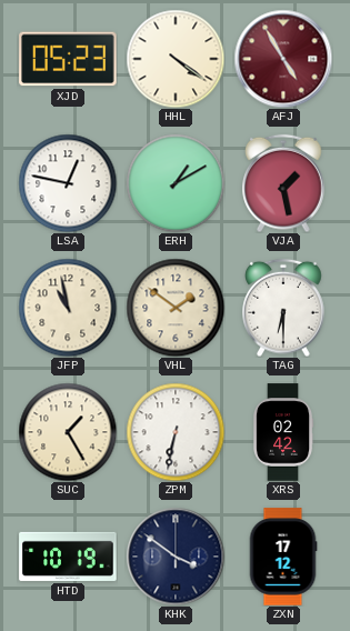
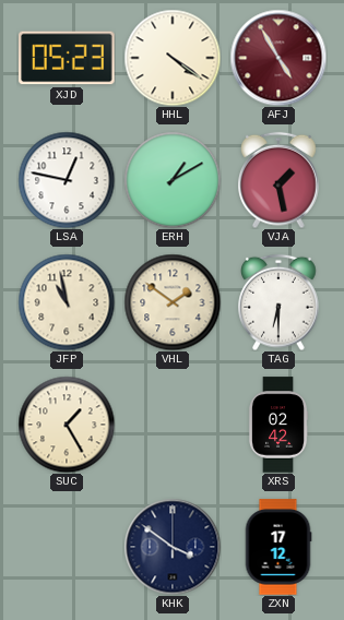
ZPM: 6:32 -> none
HTD: 10:19 -> none
